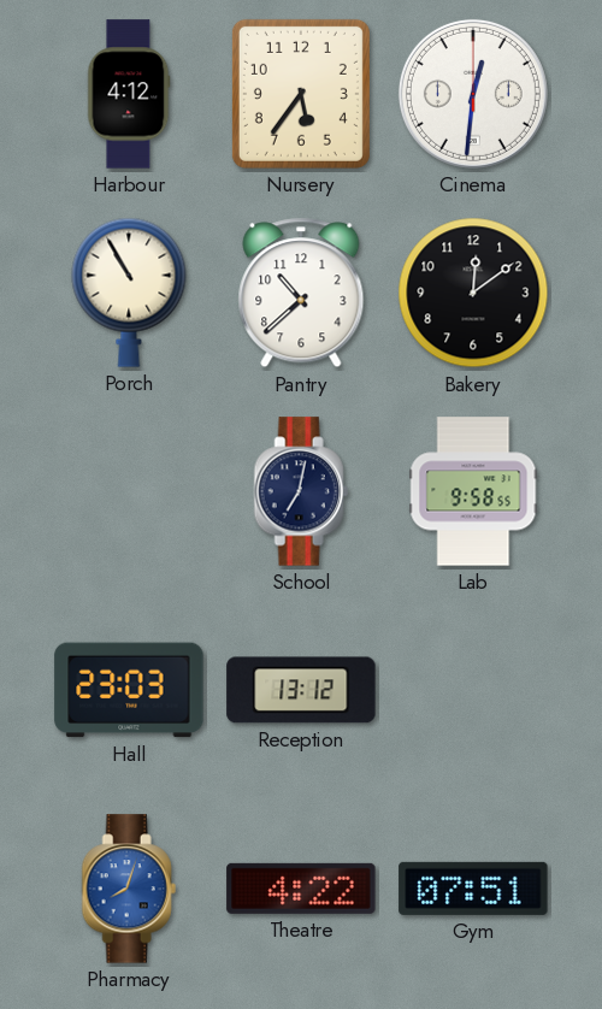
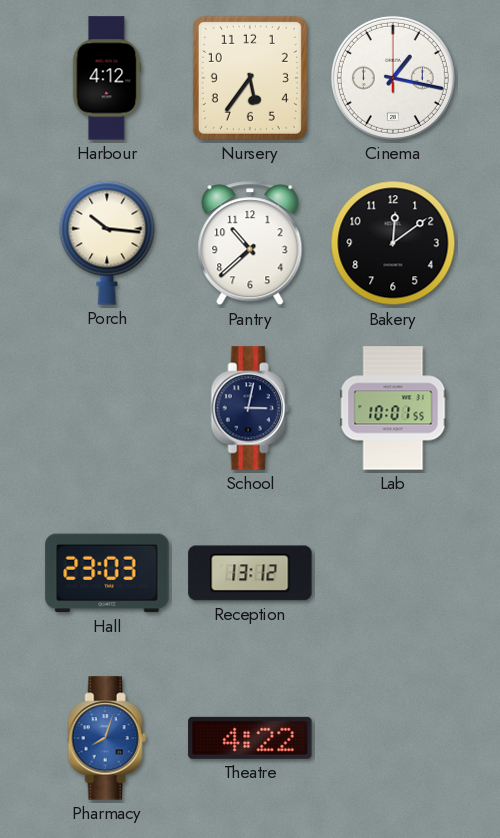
Cinema: 12:31 -> 1:17
Porch: 10:55 -> 10:16
School: 7:02 -> 3:02
Lab: 9:58 -> 10:01
Gym: 07:51 -> none
